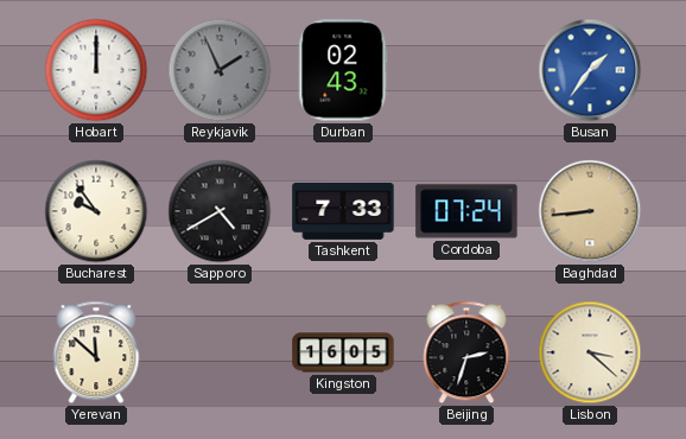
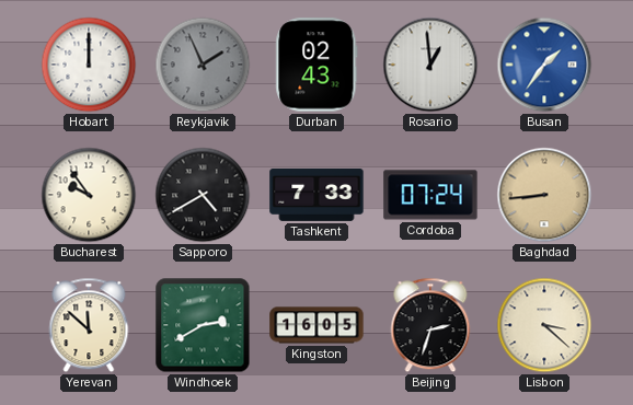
Rosario: none -> 12:59
Windhoek: none -> 2:40
